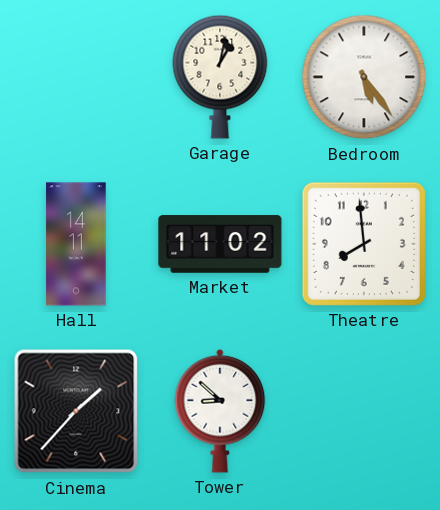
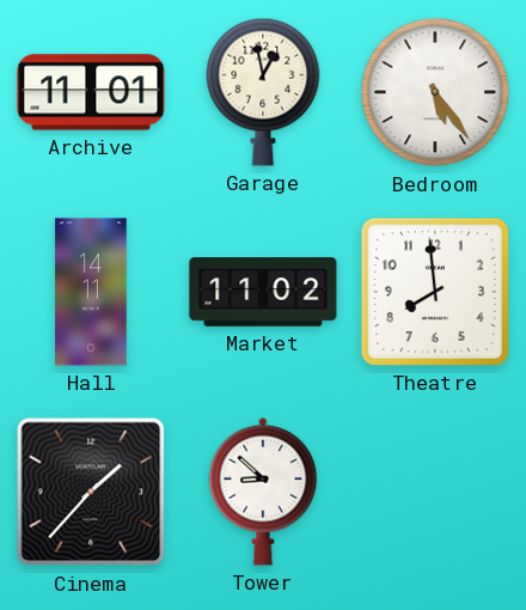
Archive: none -> 11:01
Garage: 1:02 -> 12:58
